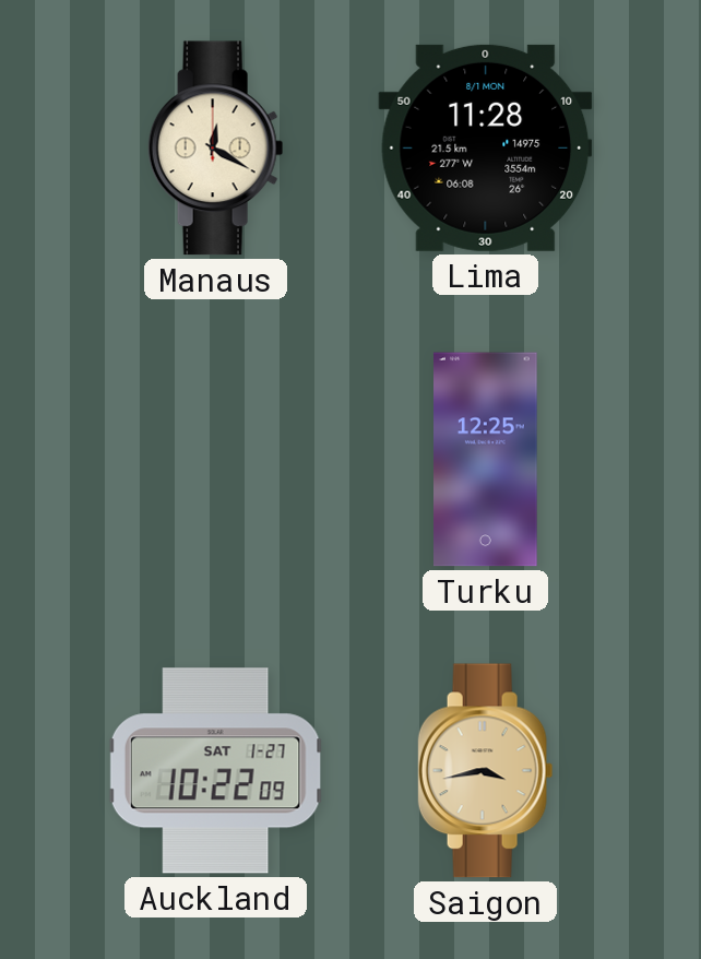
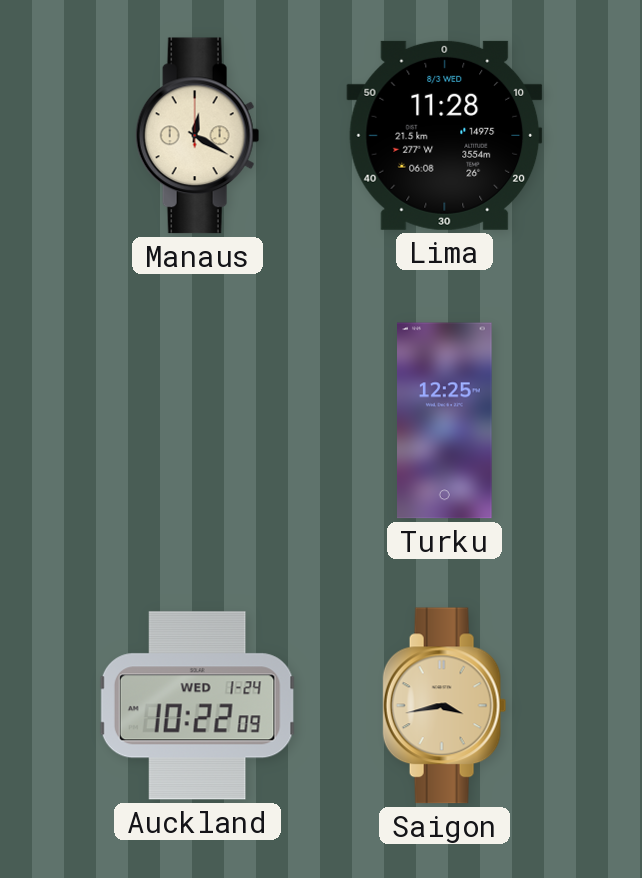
Lima date: 8/1 MON -> 8/3 WED
Auckland date: SAT 1-27 -> WED 1-24
